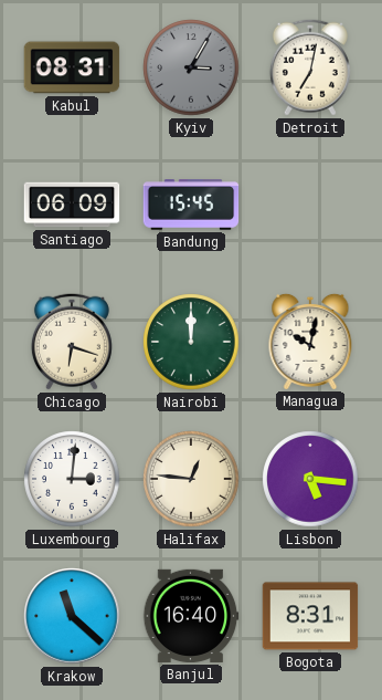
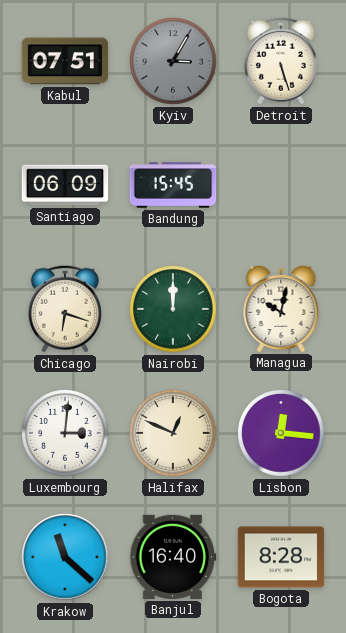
Kabul: 08:31 -> 07:51
Detroit: 7:02 -> 5:27
Halifax: 12:46 -> 12:49
Lisbon: 5:16 -> 12:16
Bogota: 8:31 -> 8:28
